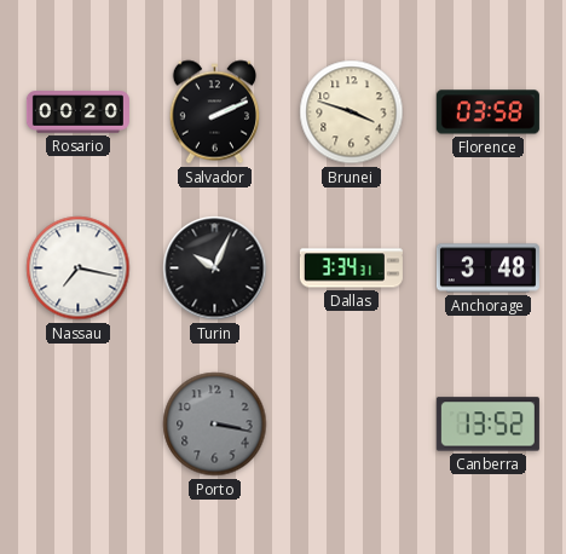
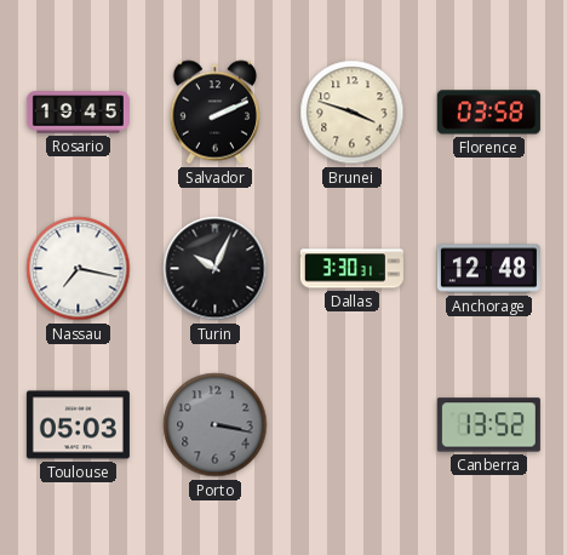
Rosario: 00:20 -> 19:45
Dallas: 3:34 -> 3:30
Anchorage: 3:48 -> 12:48
Toulouse: none -> 05:03
